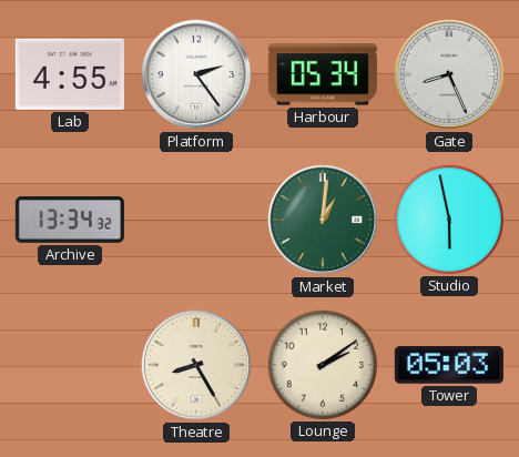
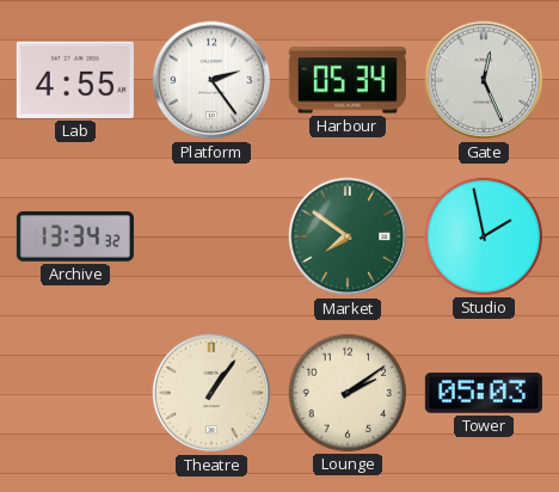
Gate: 8:26 -> 12:26
Market: 1:01 -> 7:51
Studio: 5:58 -> 1:58
Theatre: 8:25 -> 1:06
